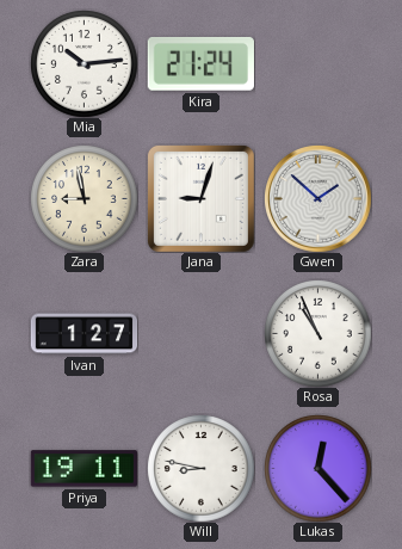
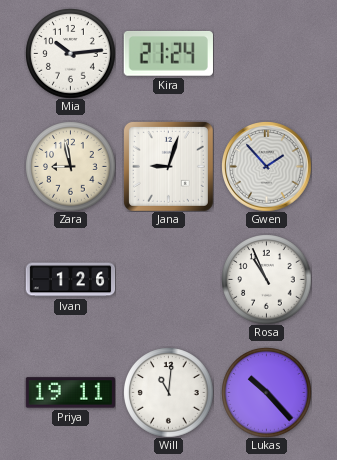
Gwen: 1:52 -> 1:53
Ivan: 1:27 -> 1:26
Will: 8:47 -> 11:01
Lukas: 12:23 -> 10:23
